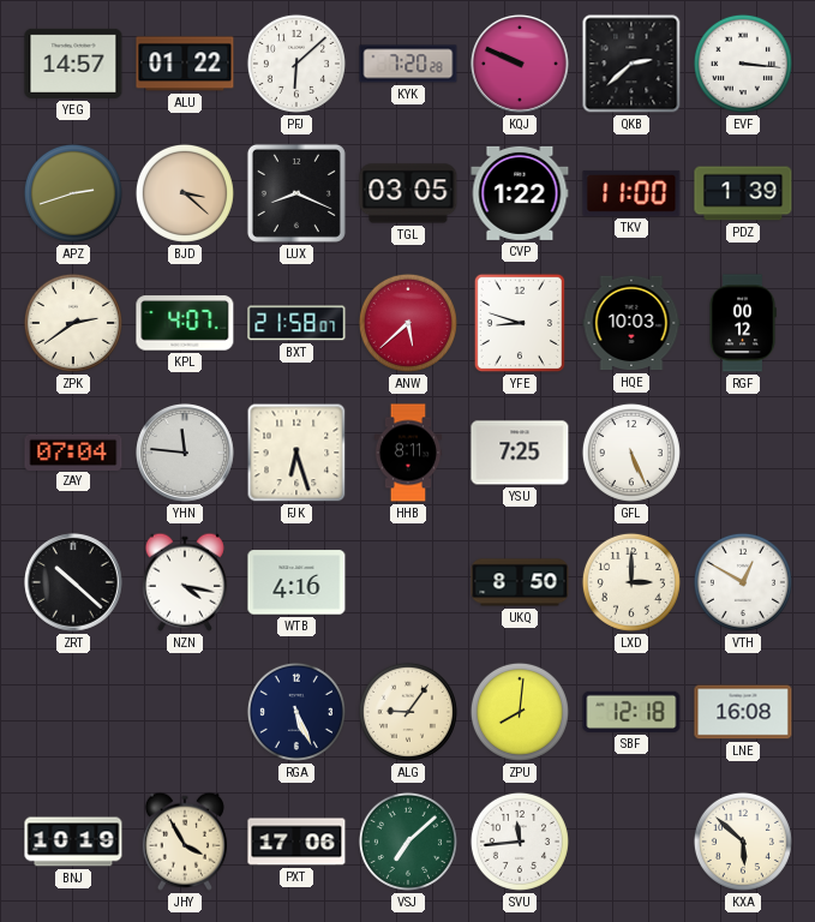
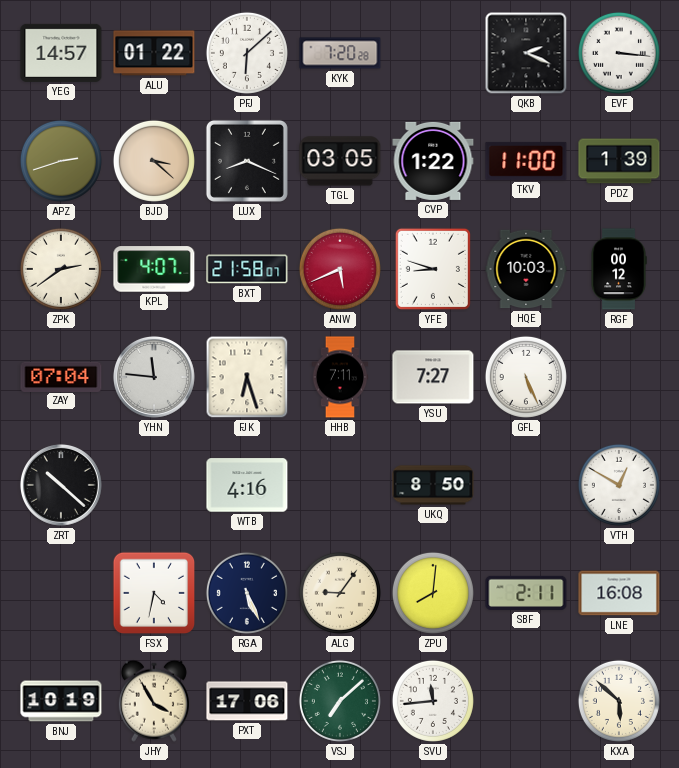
KQJ: 9:49 -> none
QKB: 2:38 -> 2:19
ANW: 5:38 -> 5:41
HHB: 8:11 -> 7:11
YSU: 7:25 -> 7:27
NZN: 4:17 -> none
LXD: 3:00 -> none
FSX: none -> 4:32
SBF: 12:18 -> 2:11
